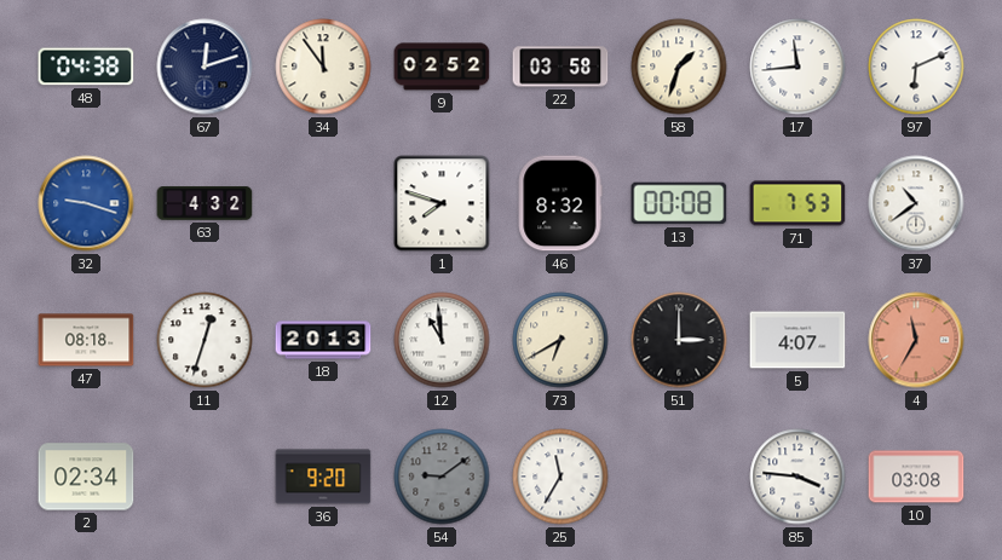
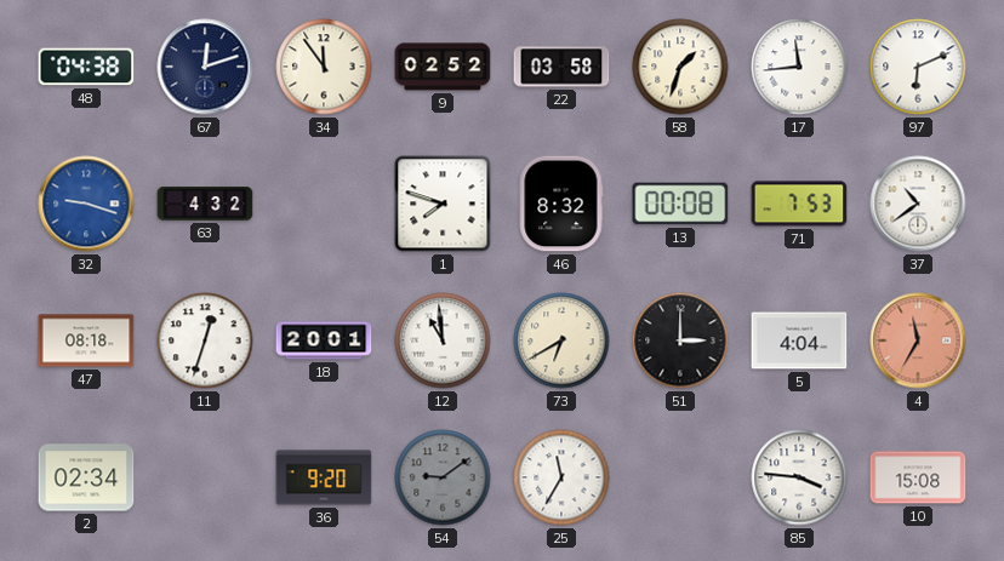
18: 20:13 -> 20:01
5: 4:07 -> 4:04
10: 03:08 -> 15:08
